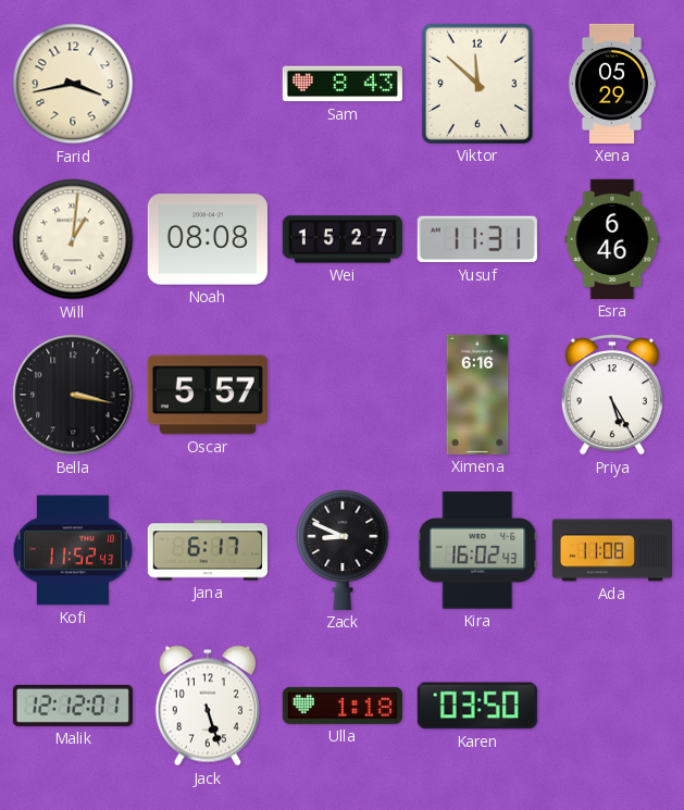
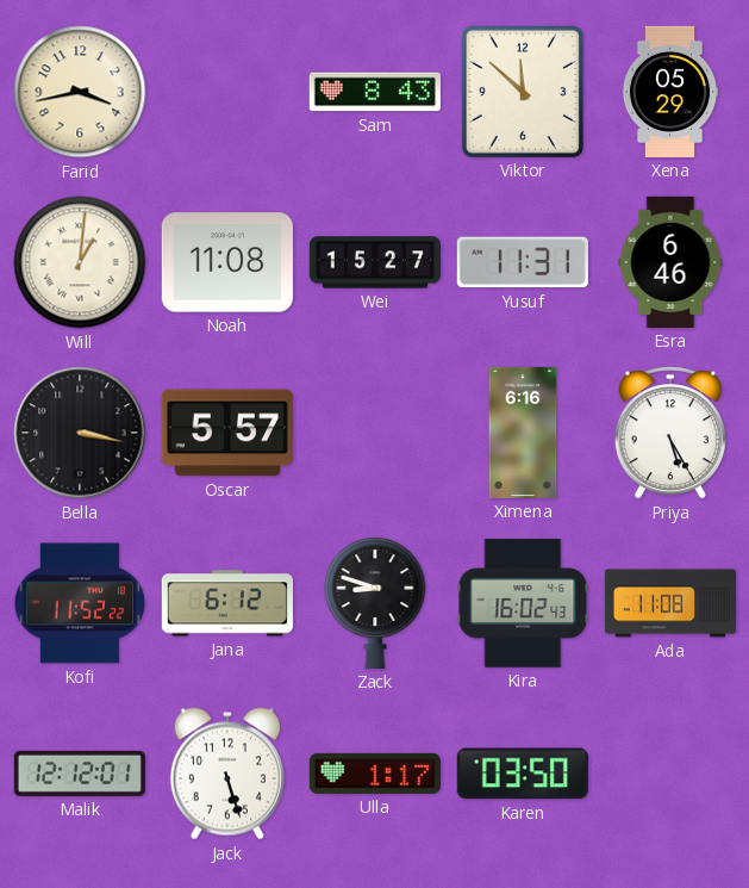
Noah: 08:08 -> 11:08
Kofi: 11:52:43 -> 11:52:22
Jana: 6:17 -> 6:12
Zack: 8:49 -> 8:48
Ulla: 1:18 -> 1:17
